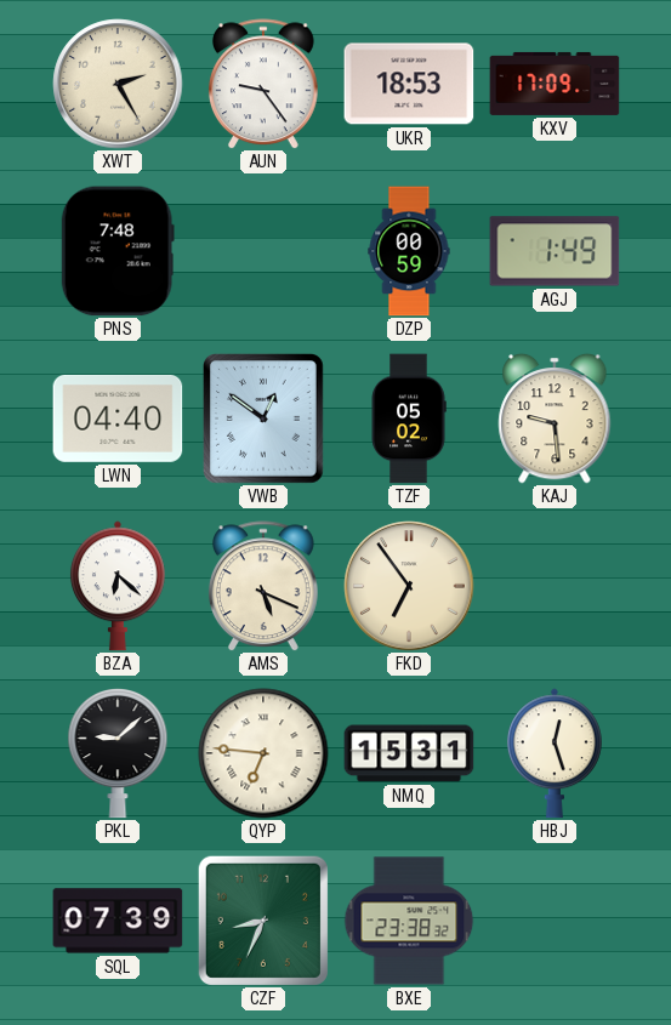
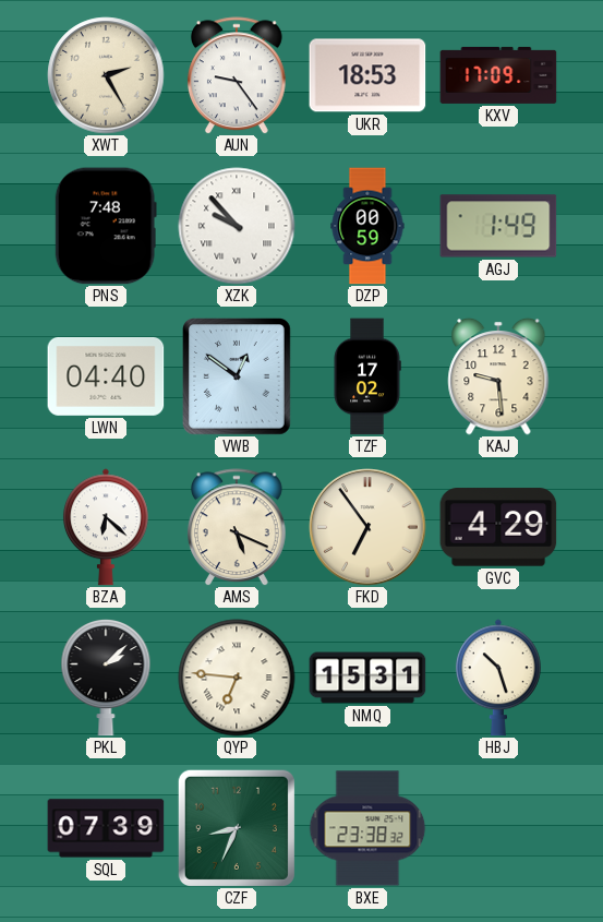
XZK: none -> 9:53
TZF: 05:02 -> 17:02
GVC: none -> 4:29
PKL: 9:08 -> 2:08
HBJ: 12:27 -> 10:27
